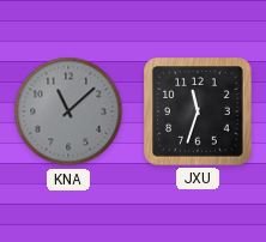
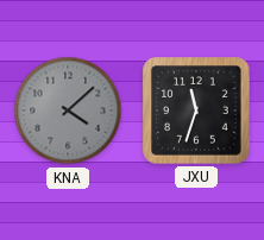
KNA: 11:08 -> 4:08
